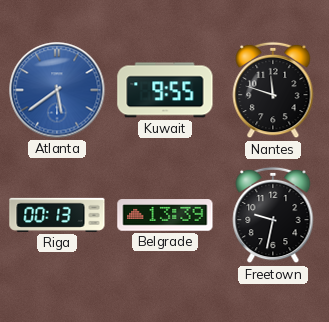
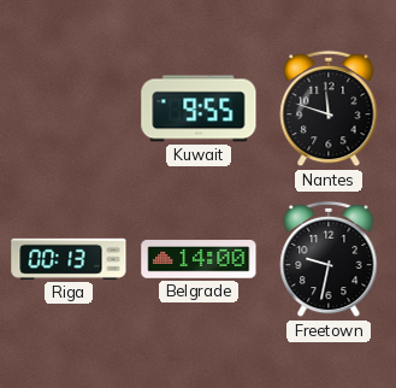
Atlanta: 5:39 -> none
Belgrade: 13:39 -> 14:00
